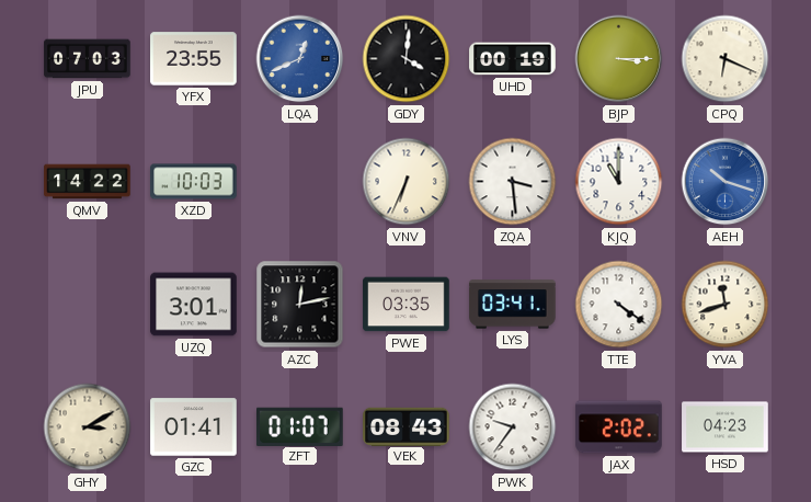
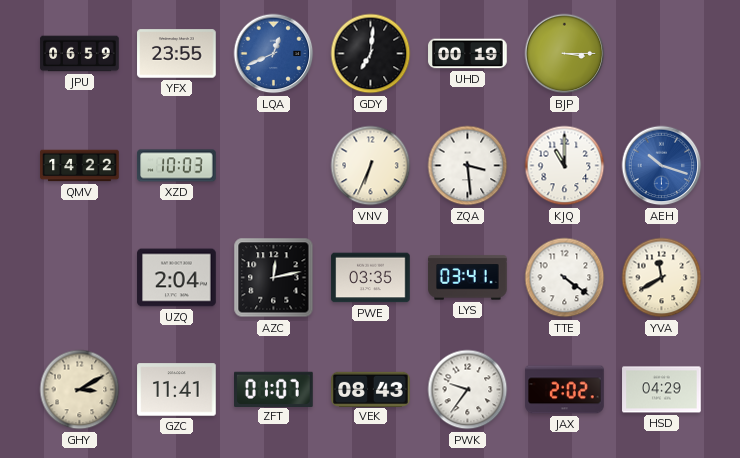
JPU: 07:03 -> 06:59
GDY: 4:01 -> 7:01
CPQ: 6:19 -> none
UZQ: 3:01 -> 2:04
YVA: 11:42 -> 11:40
GZC: 01:41 -> 11:41
HSD: 04:23 -> 04:29
